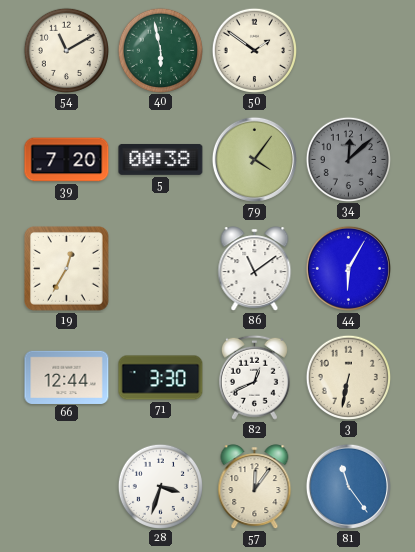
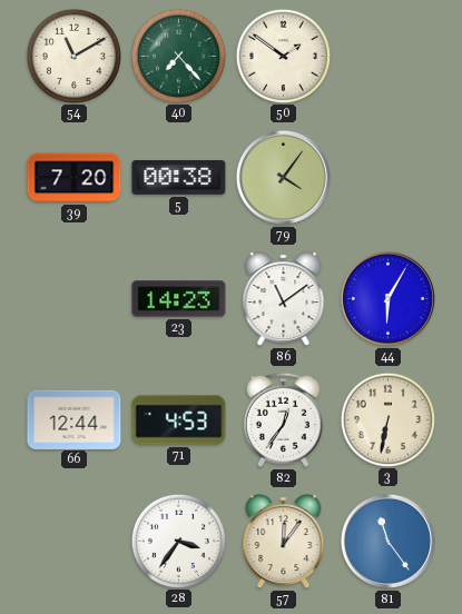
40: 5:58 -> 7:23
34: 12:08 -> none
19: 12:35 -> none
23: none -> 14:23
71: 3:30 -> 4:53
82: 12:41 -> 12:36
28: 3:33 -> 3:36
